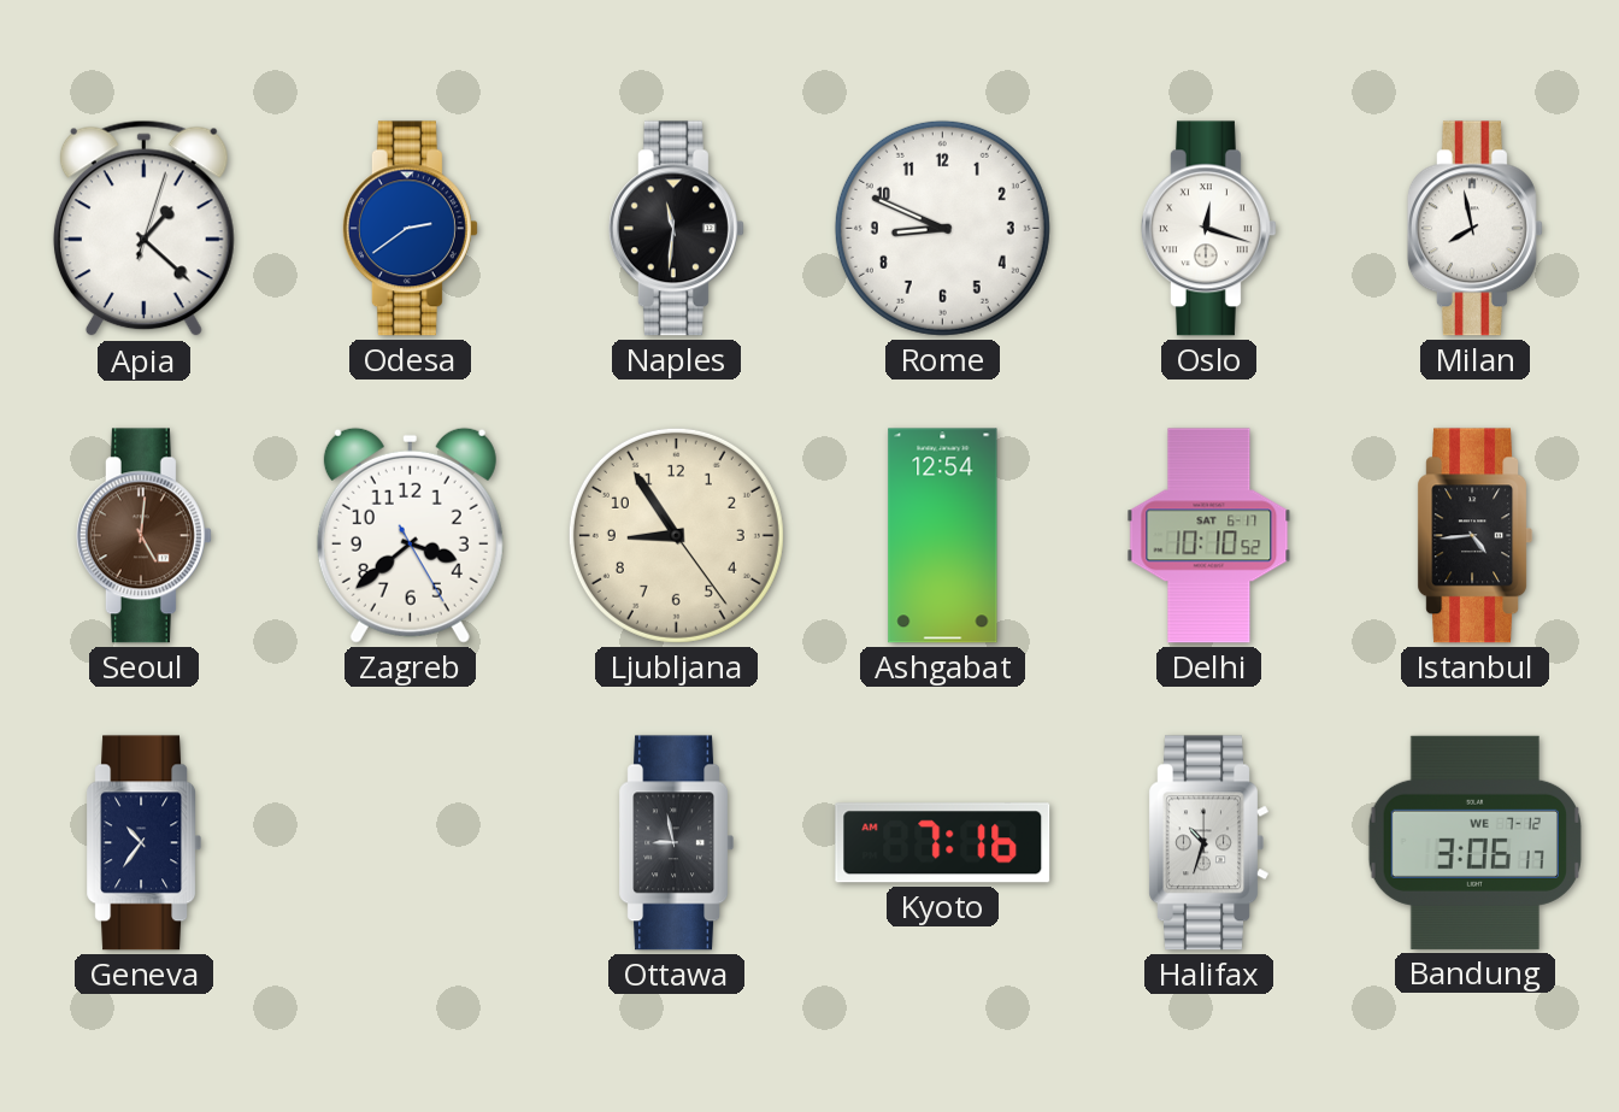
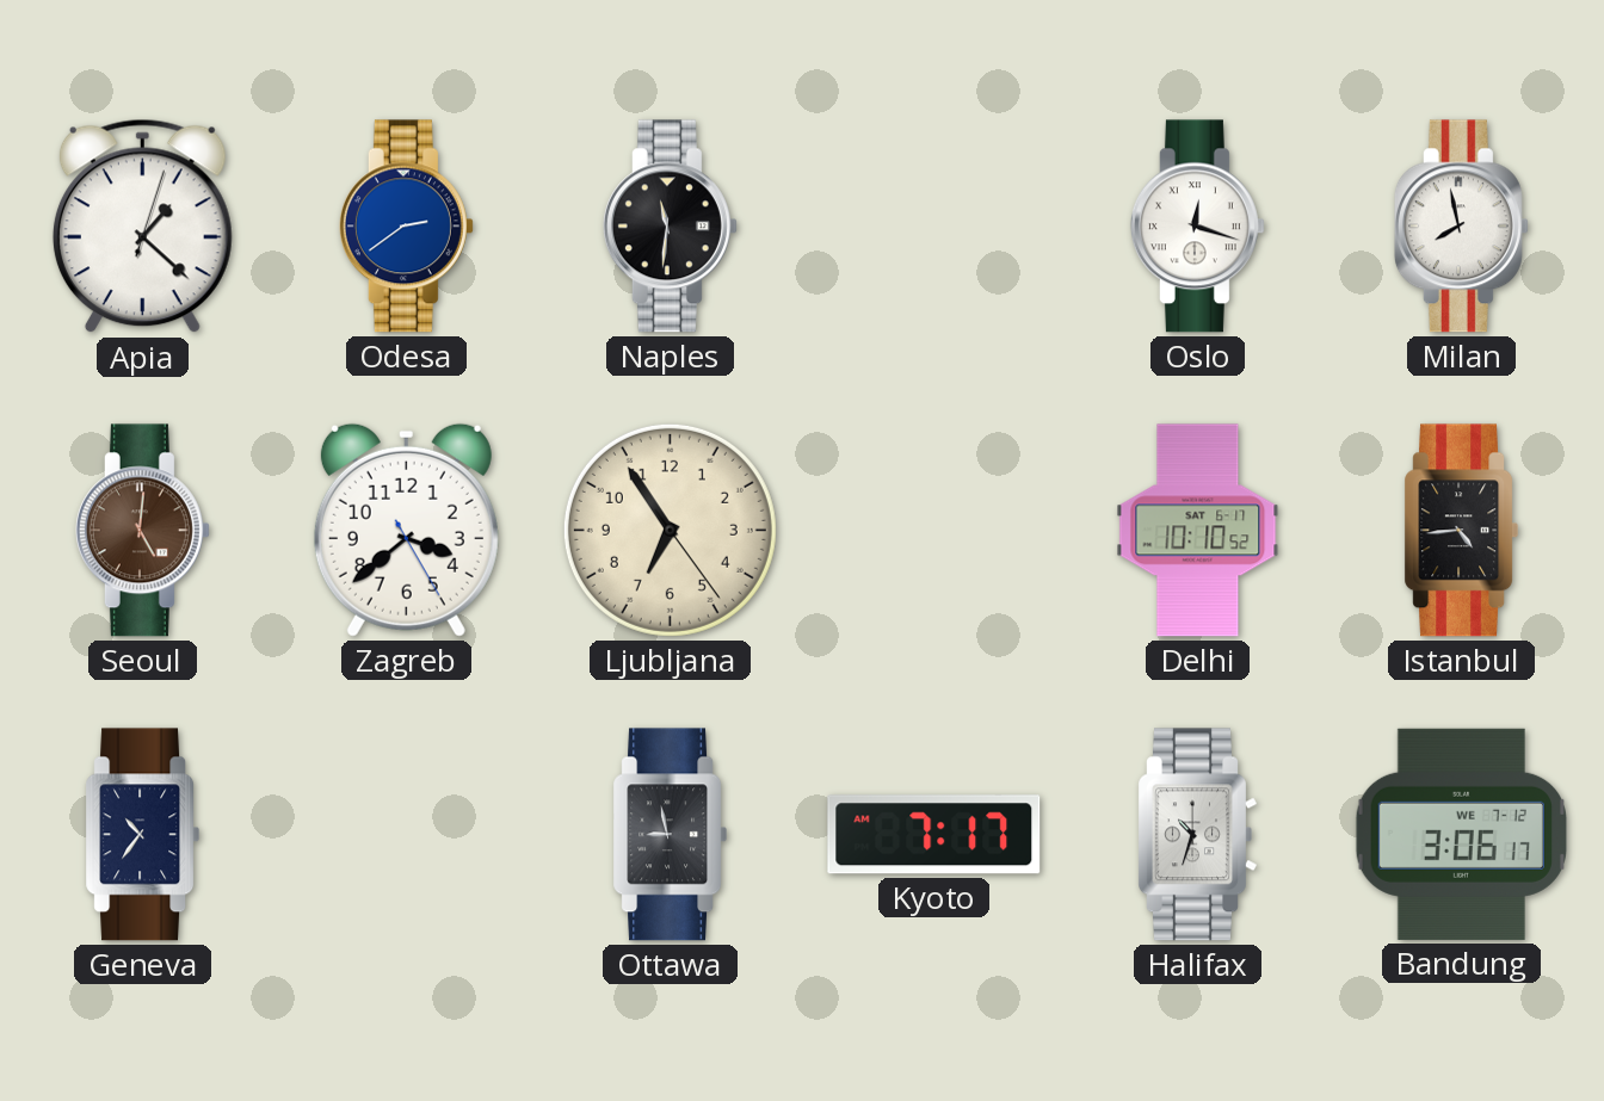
Rome: 8:49 -> none
Ljubljana: 8:54 -> 6:54
Ashgabat: 12:54 -> none
Kyoto: 7:16 -> 7:17
